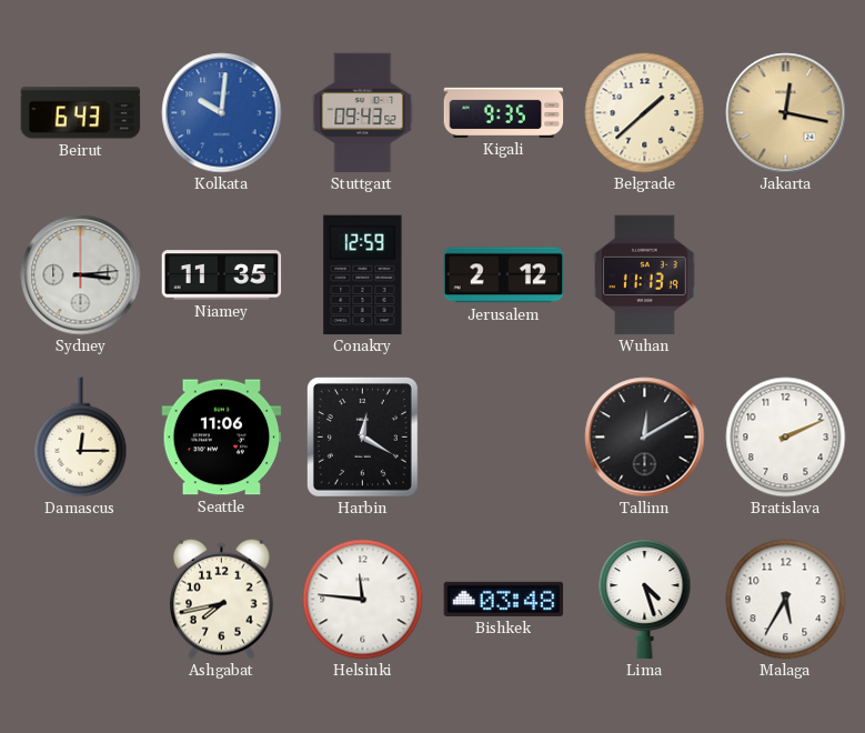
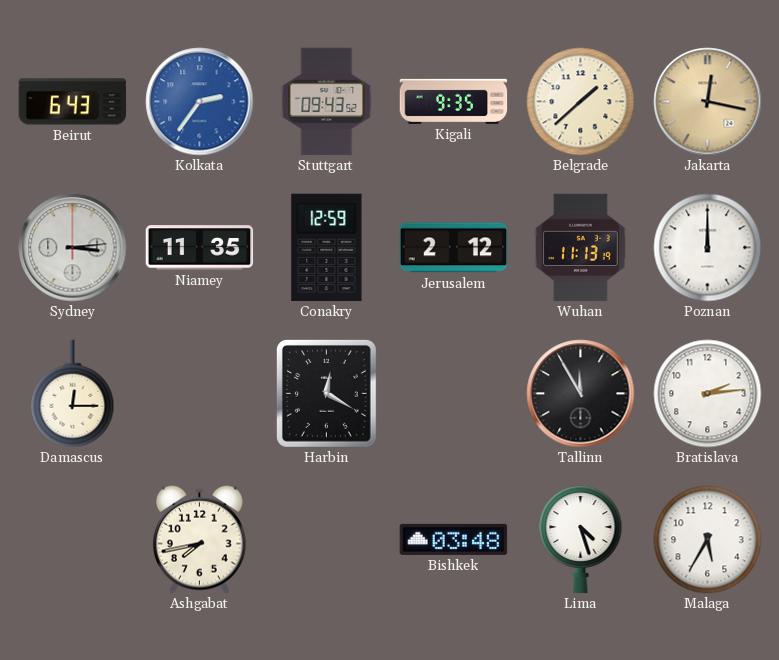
Kolkata: 10:01 -> 2:36
Poznan: none -> 12:00
Seattle: 11:06 -> none
Tallinn: 12:10 -> 11:55
Bratislava: 2:11 -> 2:14
Helsinki: 11:46 -> none
